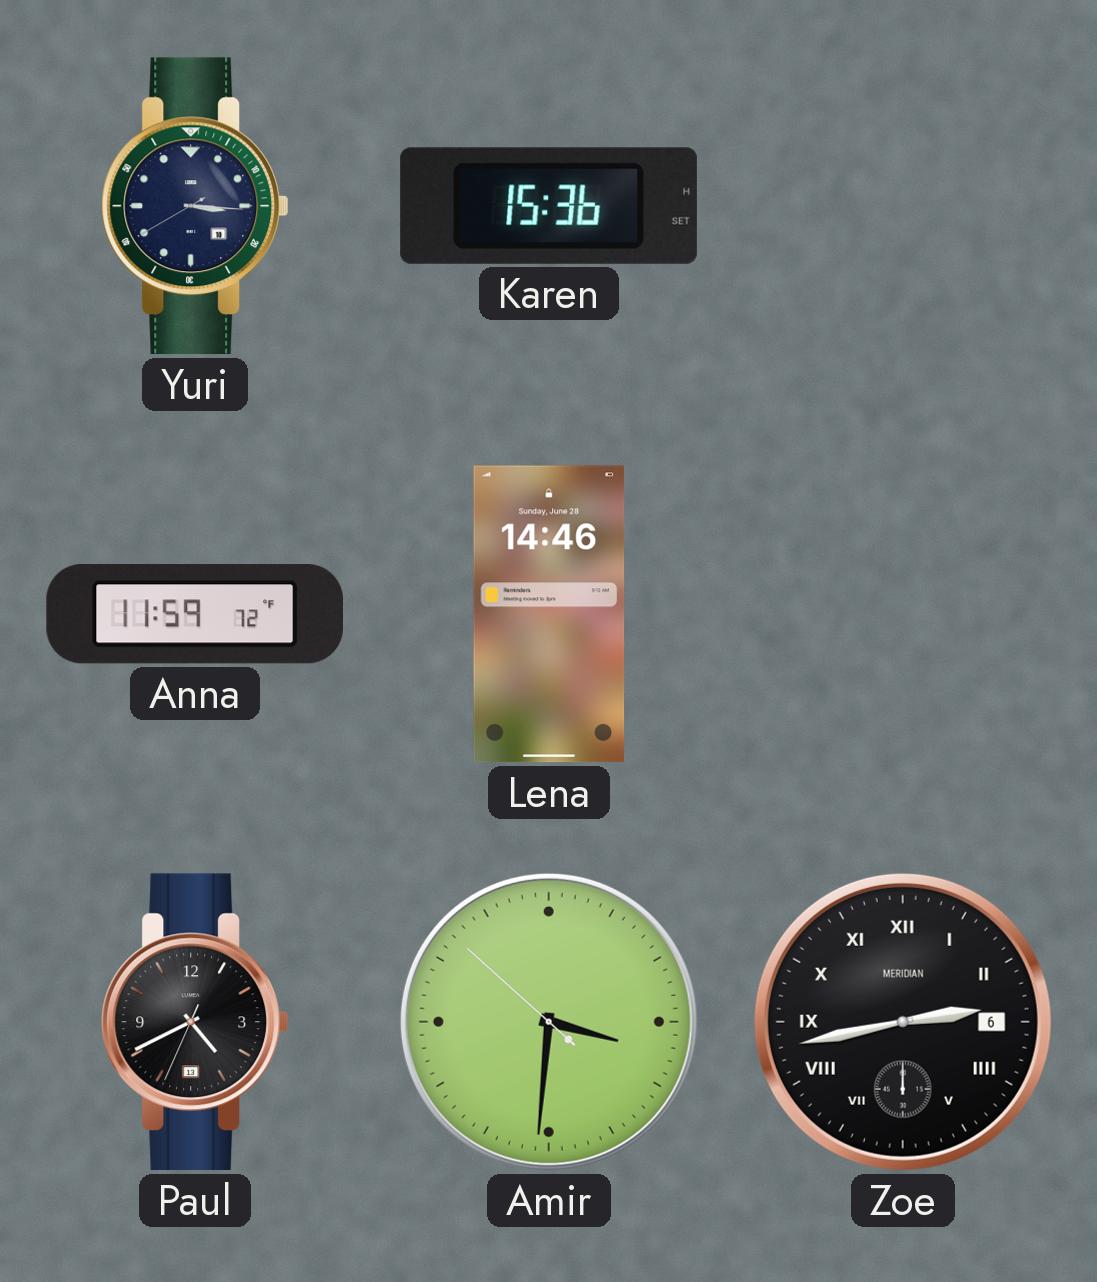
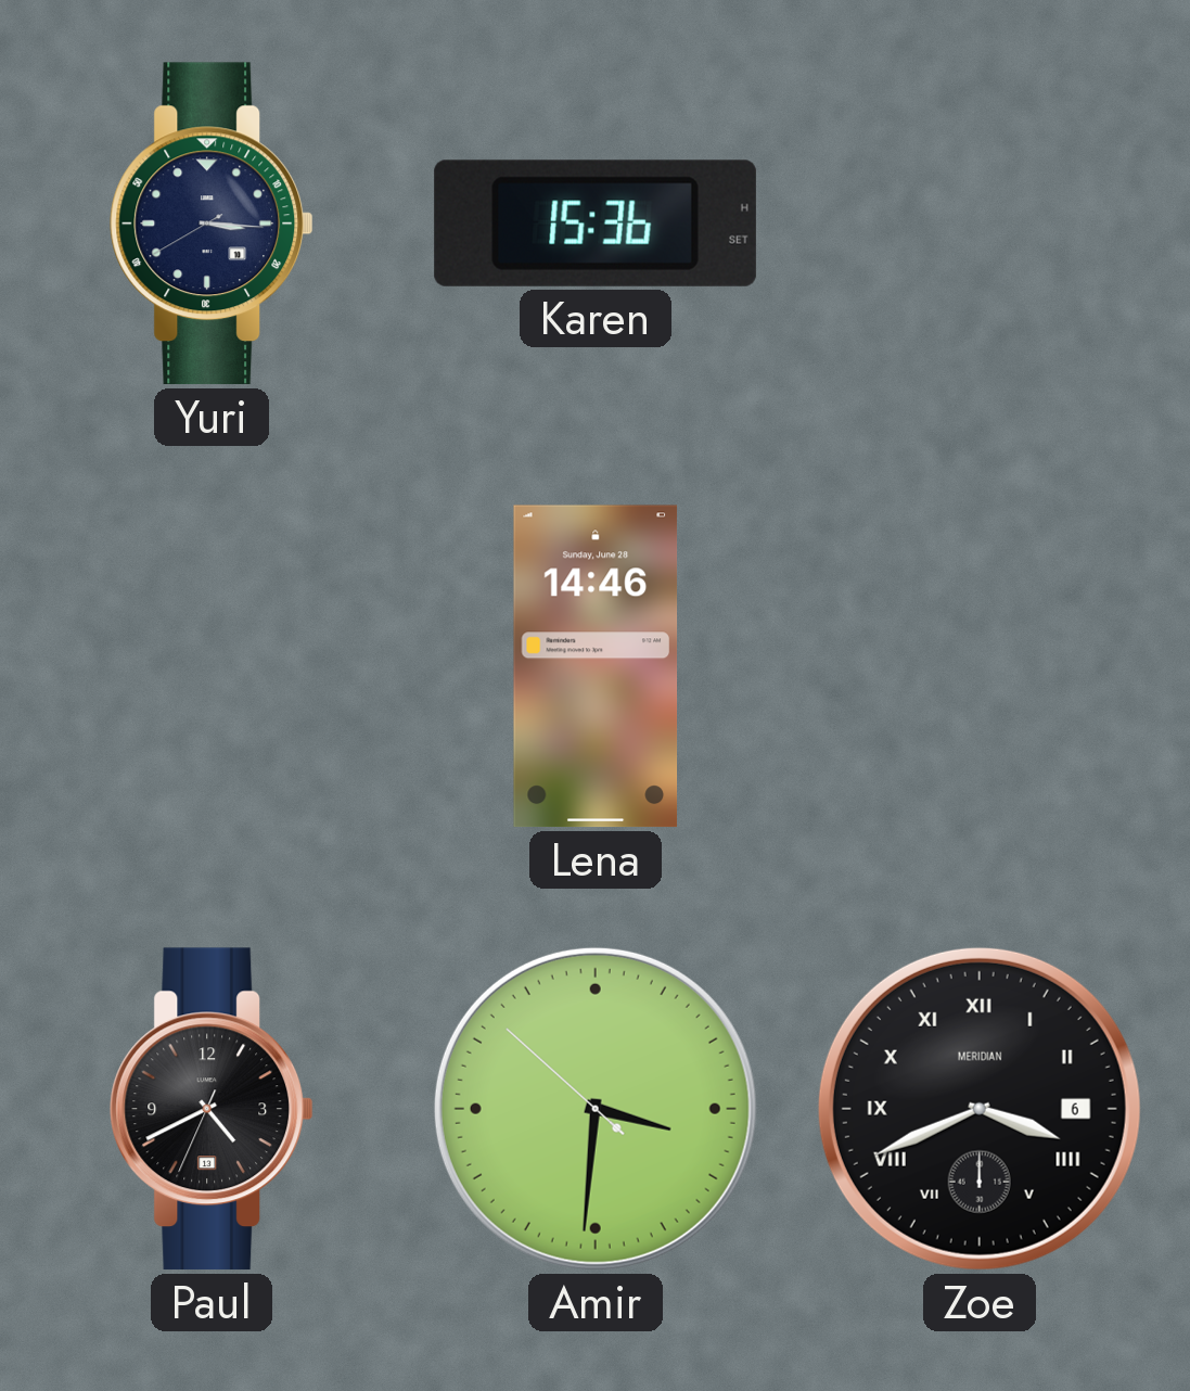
Anna: 11:59 -> none
Zoe: 2:43 -> 3:41
